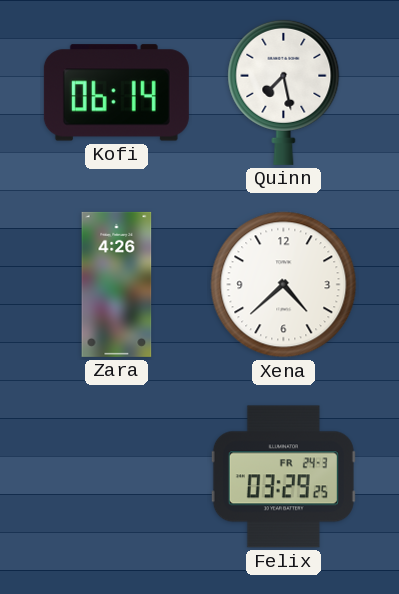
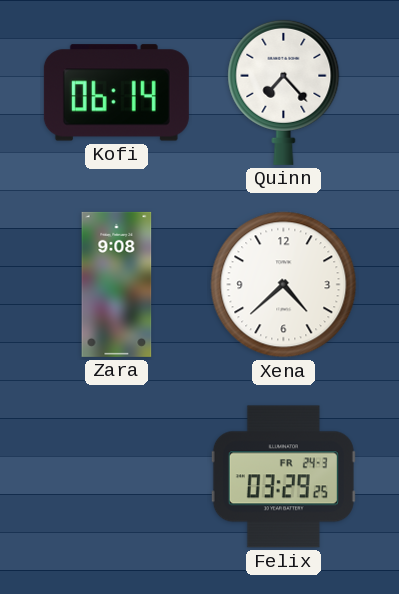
Quinn: 7:28 -> 7:23
Zara: 4:26 -> 9:08
